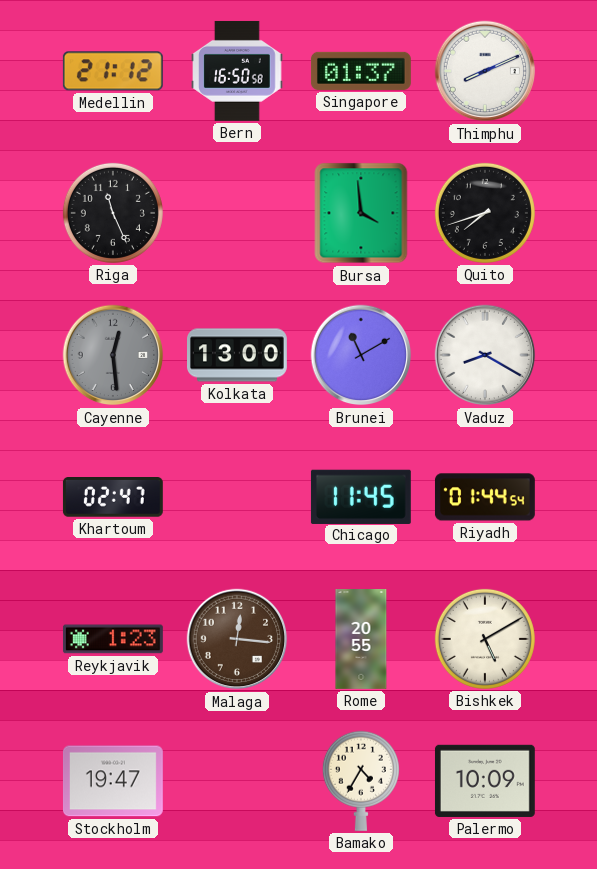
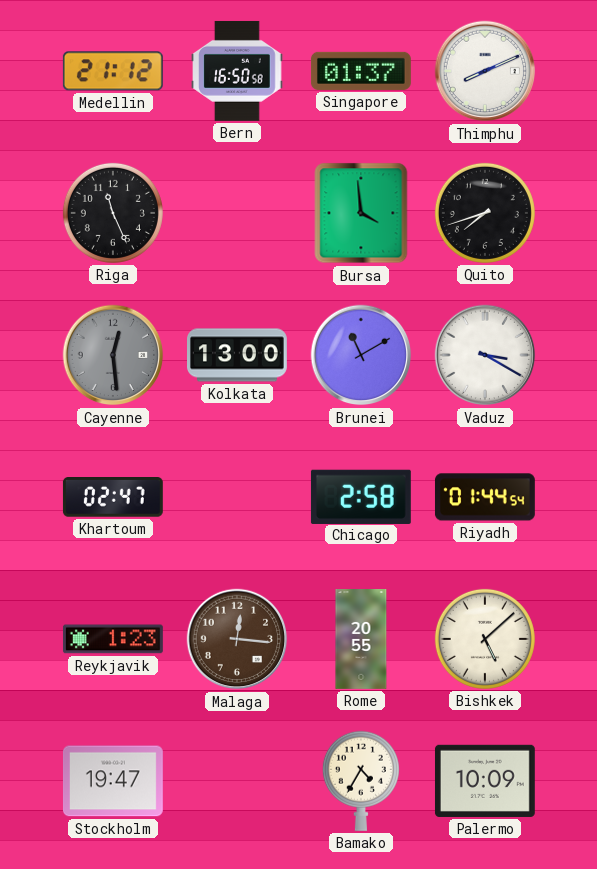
Vaduz: 8:20 -> 3:20
Chicago: 11:45 -> 2:58
Bishkek: 5:10 -> 5:08
